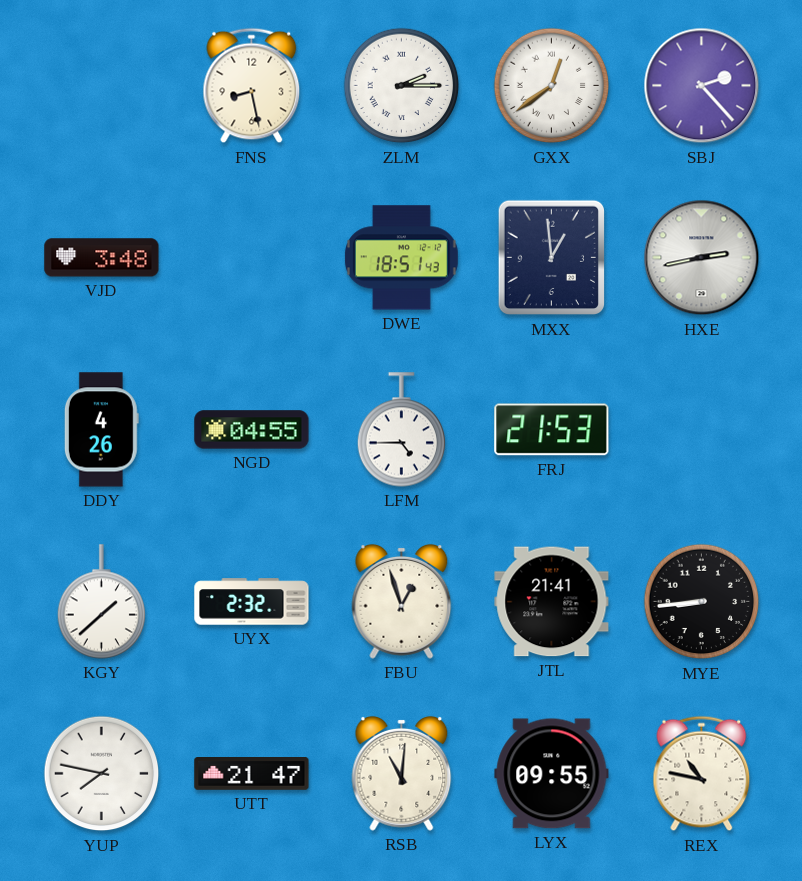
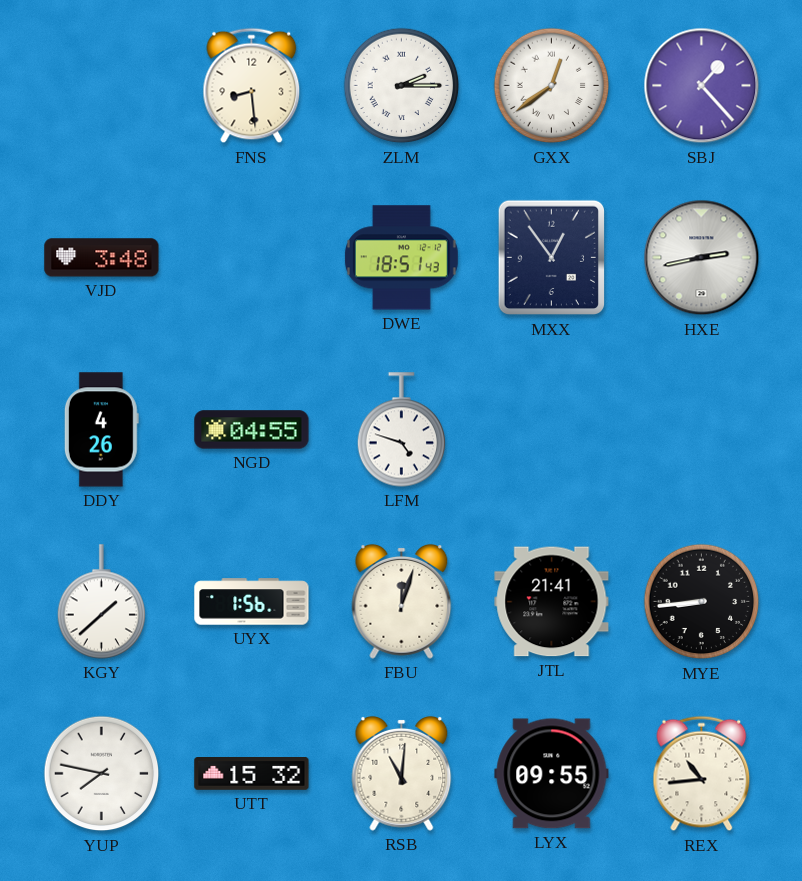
FNS: 8:28 -> 8:29
SBJ: 2:23 -> 1:23
MXX: 12:59 -> 12:54
LFM: 4:45 -> 4:48
FRJ: 21:53 -> none
UYX: 2:32 -> 1:56
FBU: 12:57 -> 12:03
UTT: 21:47 -> 15:32
REX: 10:47 -> 10:44
